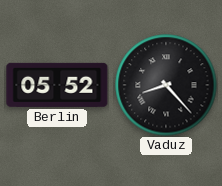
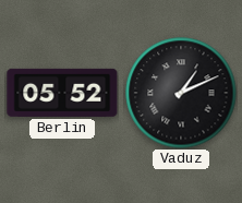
Vaduz: 8:23 -> 1:11
